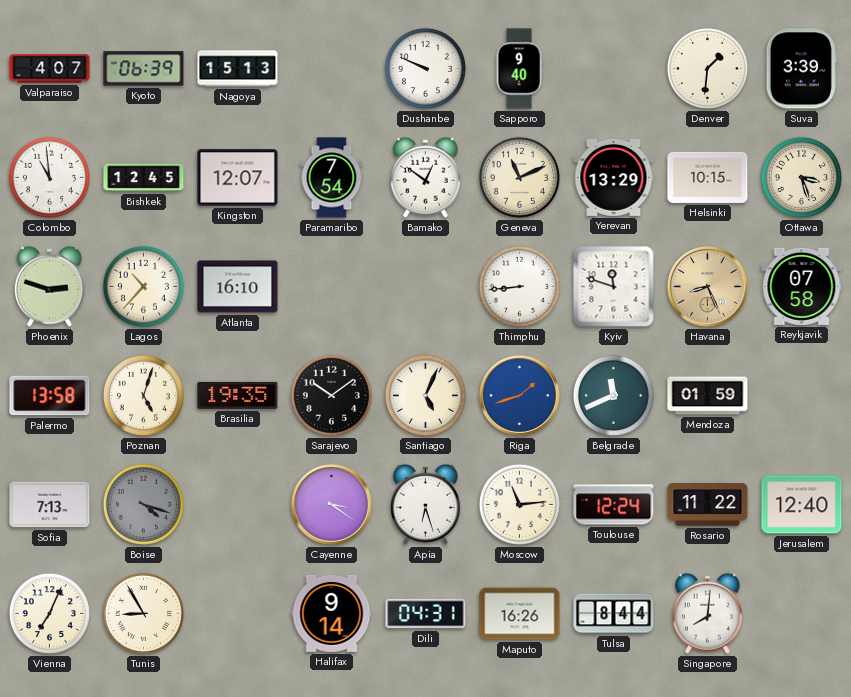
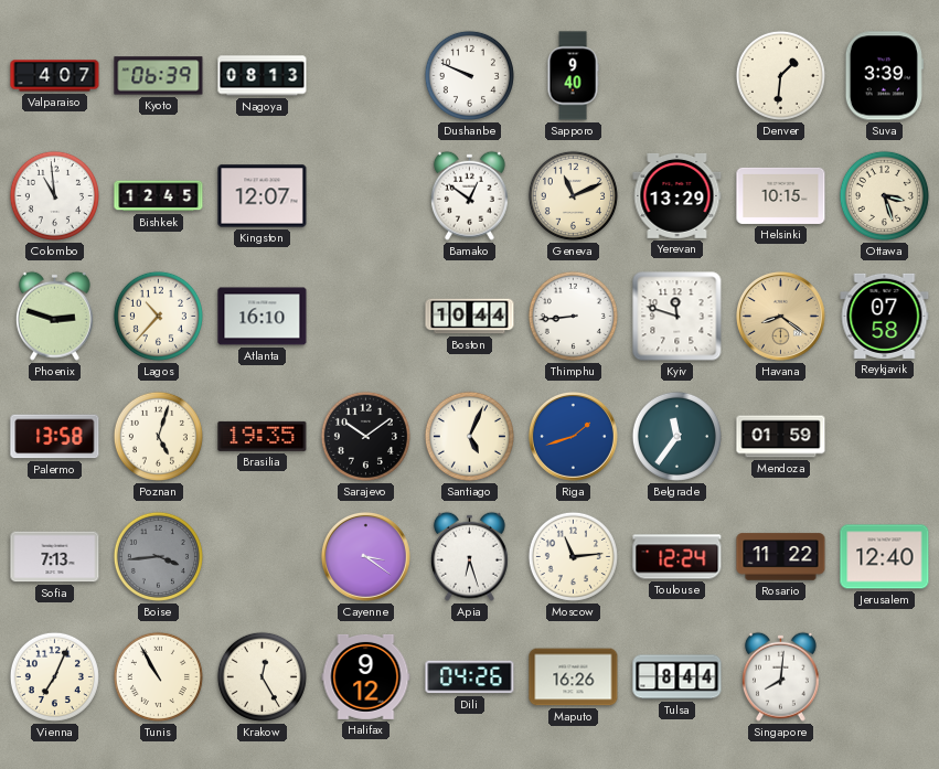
Nagoya: 15:13 -> 08:13
Paramaribo: 7:54 -> none
Boston: none -> 10:44
Havana: 8:26 -> 8:21
Belgrade: 11:41 -> 11:36
Boise: 4:18 -> 3:44
Tunis: 8:55 -> 10:55
Krakow: none -> 12:25
Halifax: 9:14 -> 9:12
Dili: 04:31 -> 04:26
